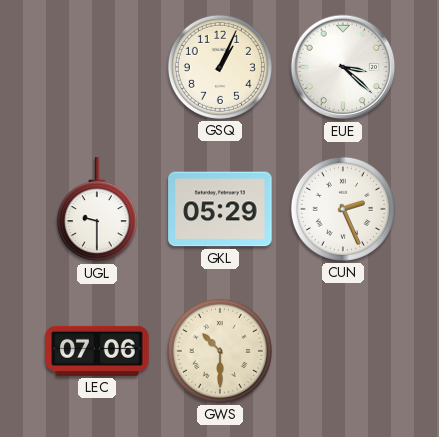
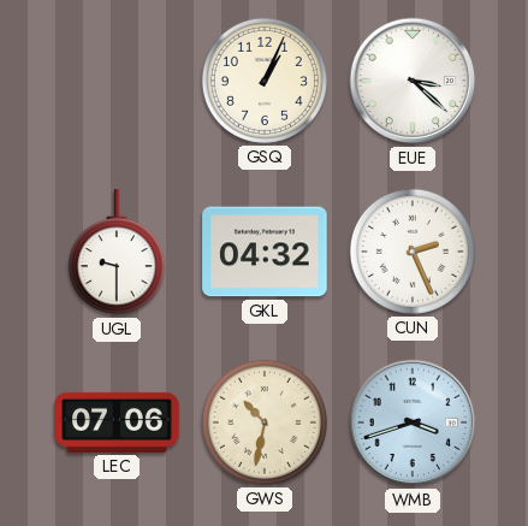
GKL: 05:29 -> 04:32
GWS: 10:30 -> 10:32
WMB: none -> 3:42
